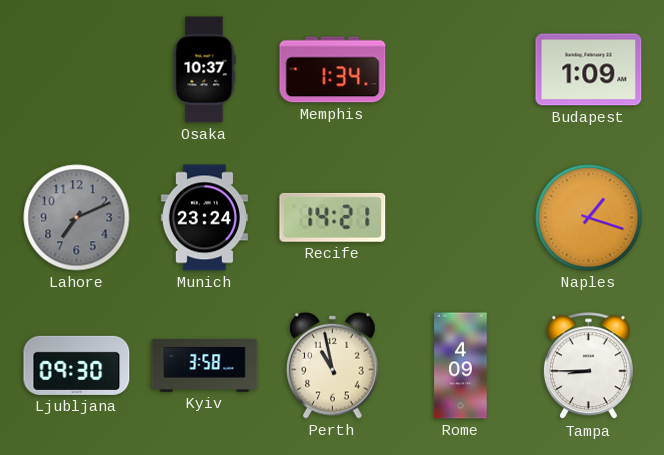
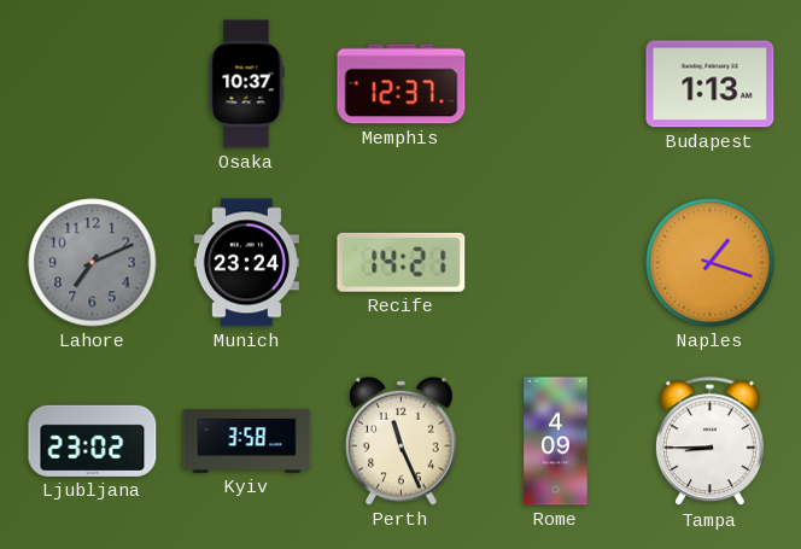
Memphis: 1:34 -> 12:37
Budapest: 1:09 -> 1:13
Ljubljana: 09:30 -> 23:02
Perth: 10:58 -> 11:26
